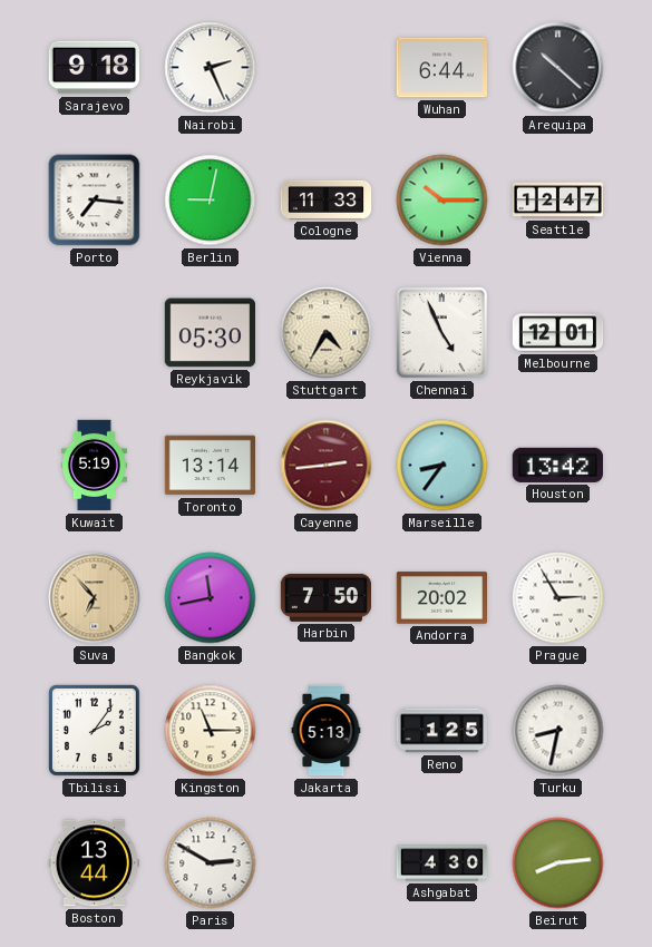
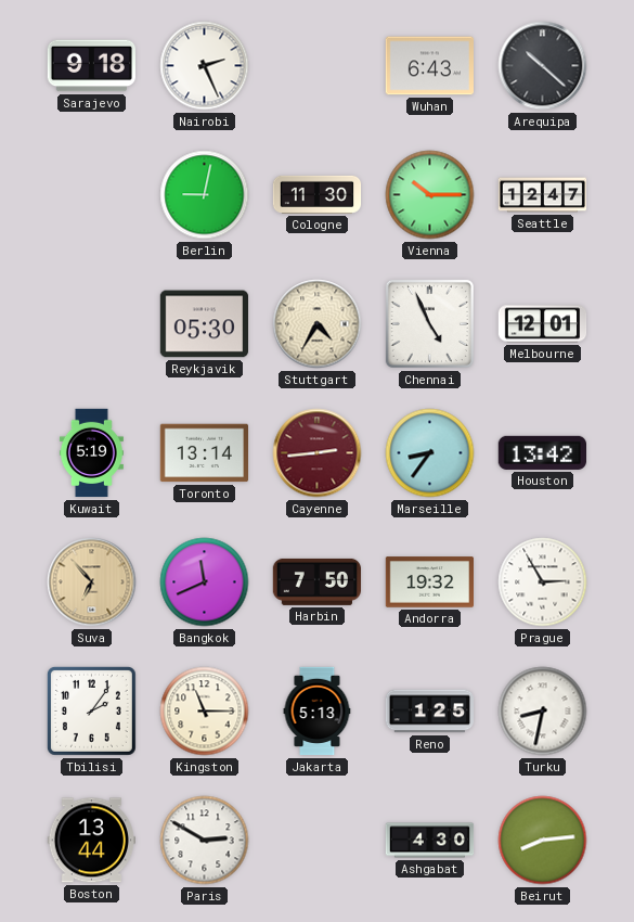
Wuhan: 6:44 -> 6:43
Porto: 7:16 -> none
Cologne: 11:33 -> 11:30
Bangkok: 11:43 -> 11:41
Andorra: 20:02 -> 19:32
